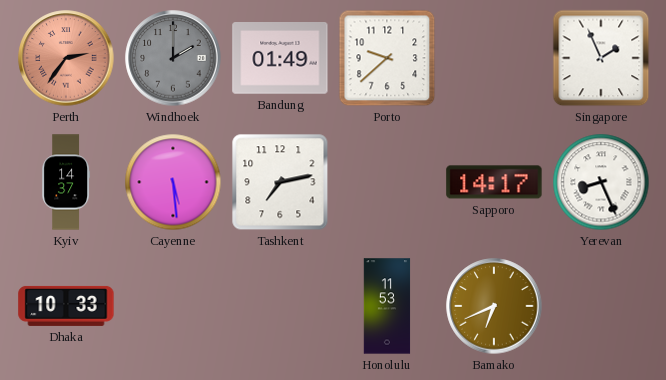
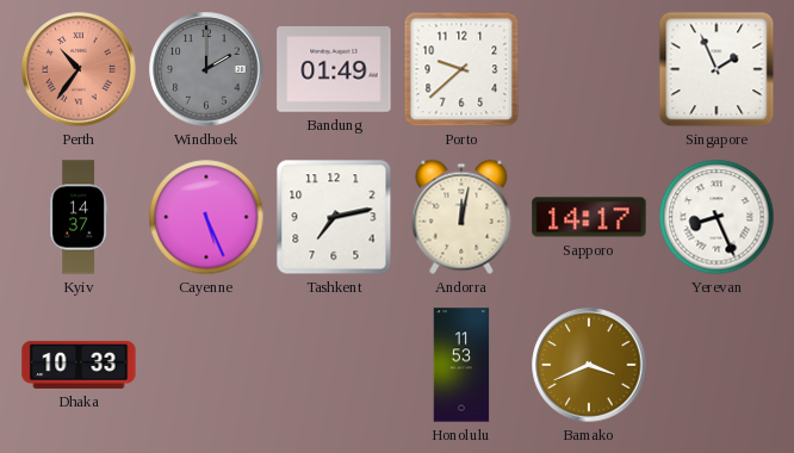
Perth: 2:36 -> 10:36
Cayenne: 5:29 -> 5:26
Andorra: none -> 12:02
Bamako: 6:41 -> 3:41
